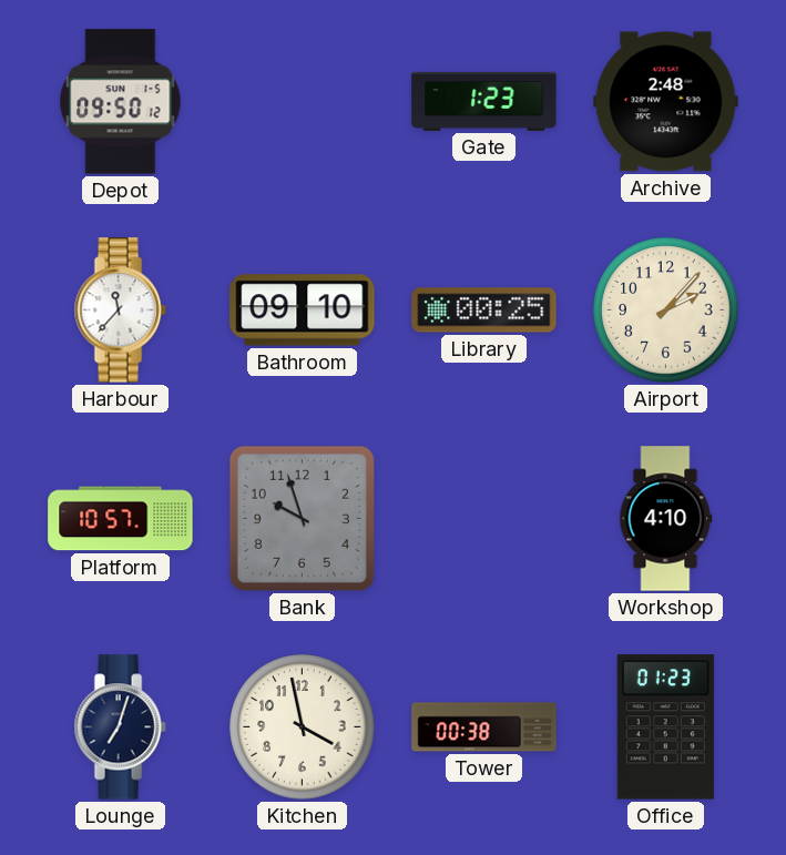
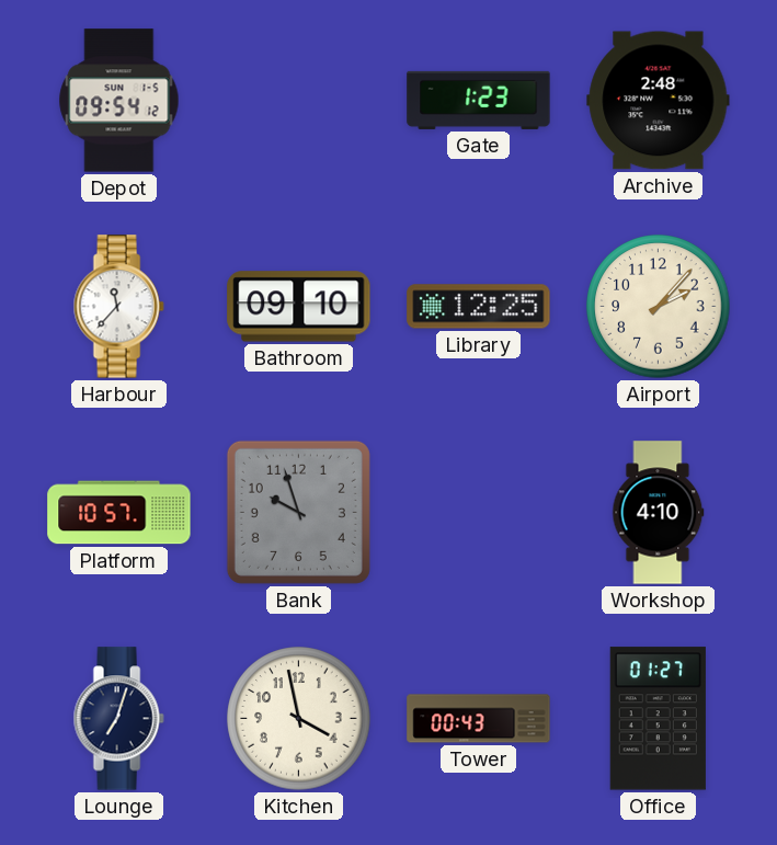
Depot: 09:50 -> 09:54
Library: 00:25 -> 12:25
Tower: 00:38 -> 00:43
Office: 01:23 -> 01:27
